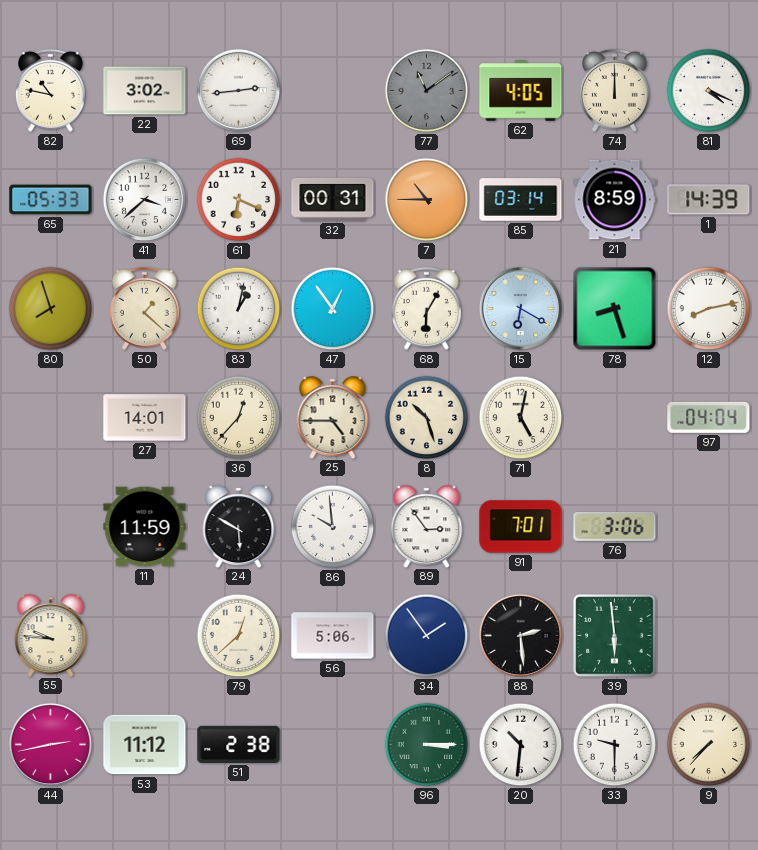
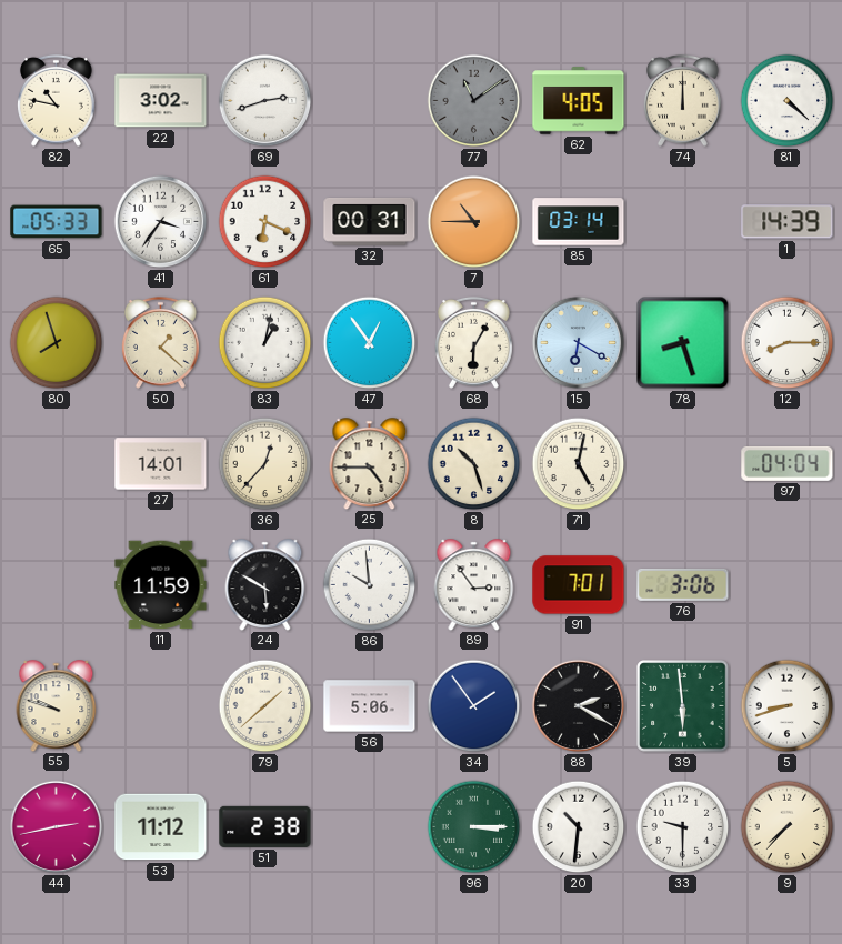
69: 2:44 -> 2:42
81: 4:19 -> 4:22
41: 3:38 -> 3:36
21: 8:59 -> none
12: 8:13 -> 8:15
55: 9:46 -> 9:48
79: 12:38 -> 1:38
88: 2:29 -> 2:20
5: none -> 8:42
